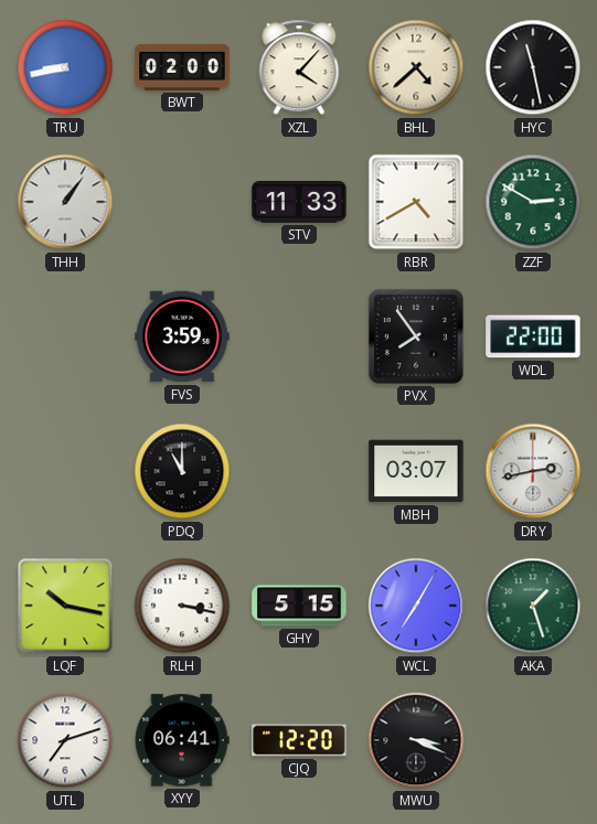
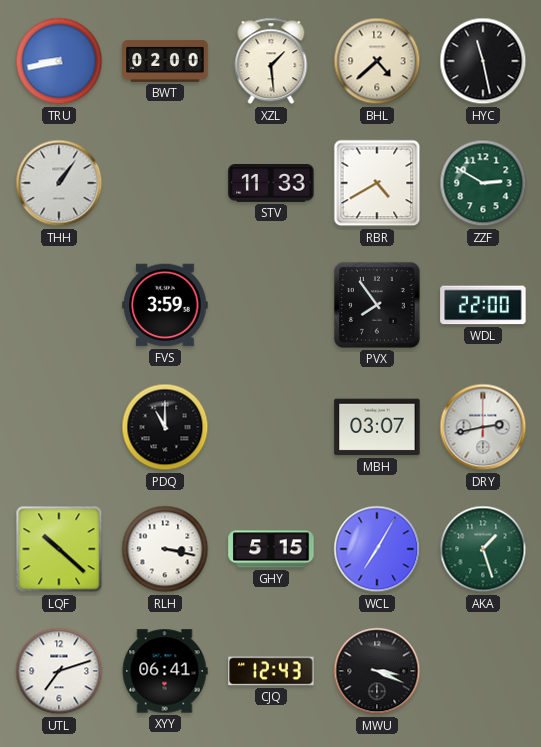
XZL: 4:07 -> 1:29
LQF: 10:17 -> 10:22
CJQ: 12:20 -> 12:43
